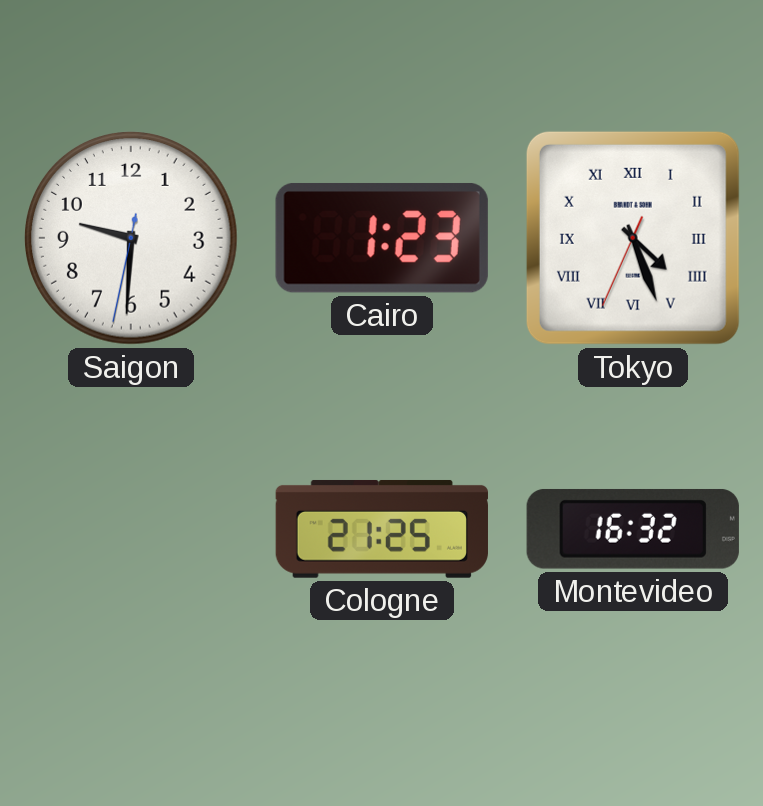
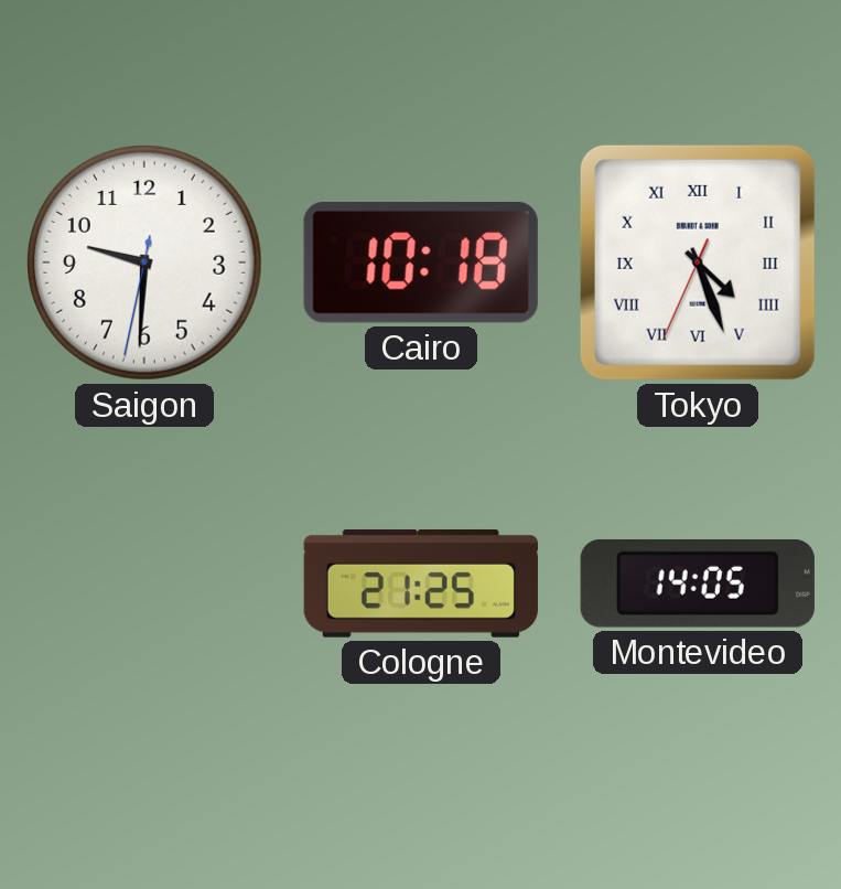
Cairo: 1:23 -> 10:18
Montevideo: 16:32 -> 14:05
